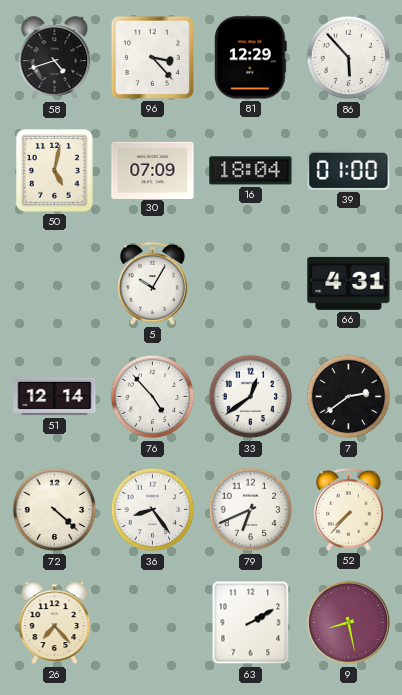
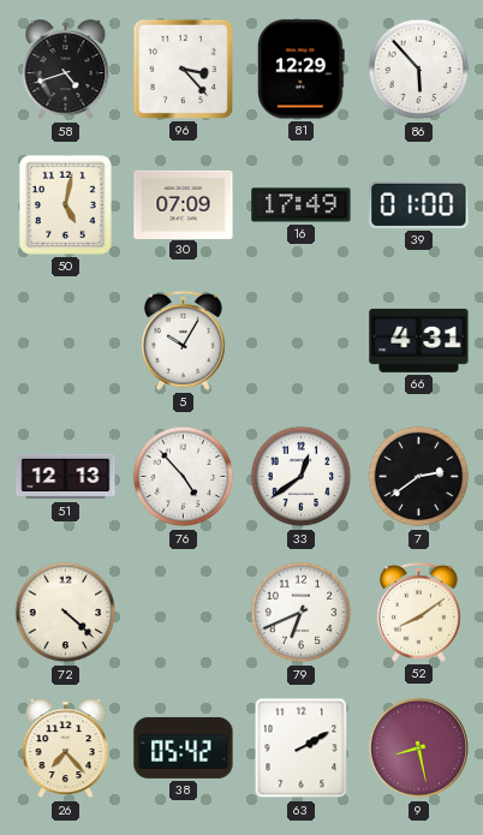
16: 18:04 -> 17:49
51: 12:14 -> 12:13
36: 8:24 -> none
52: 7:37 -> 8:09
38: none -> 05:42
